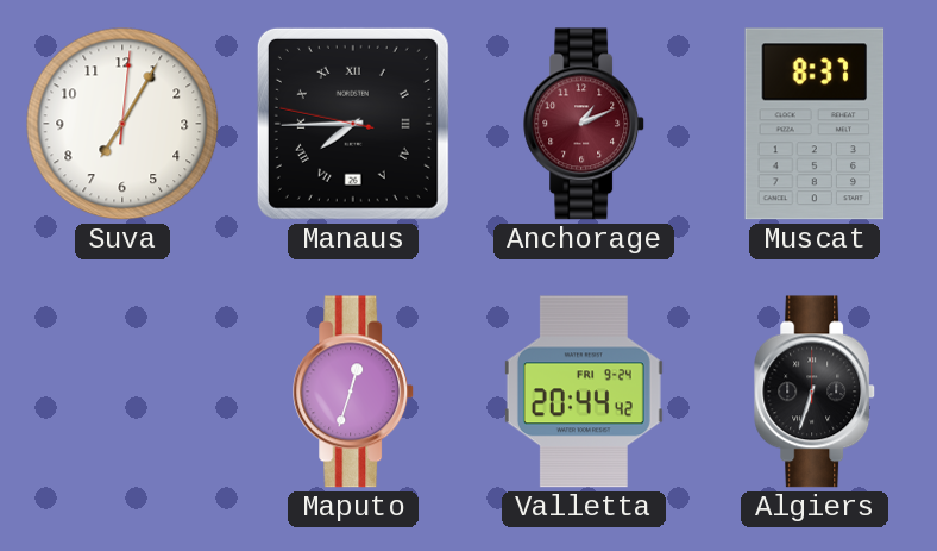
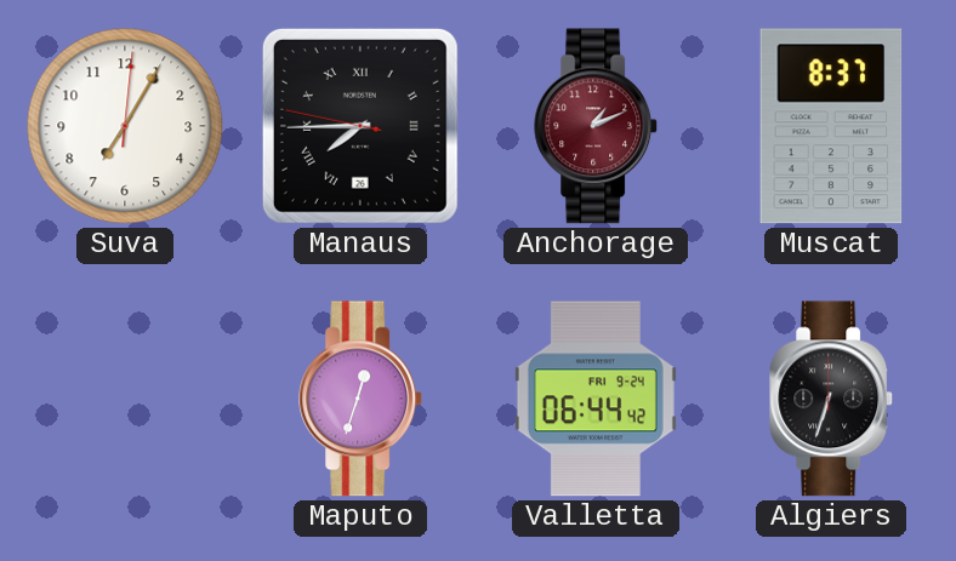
Valletta: 20:44 -> 06:44
